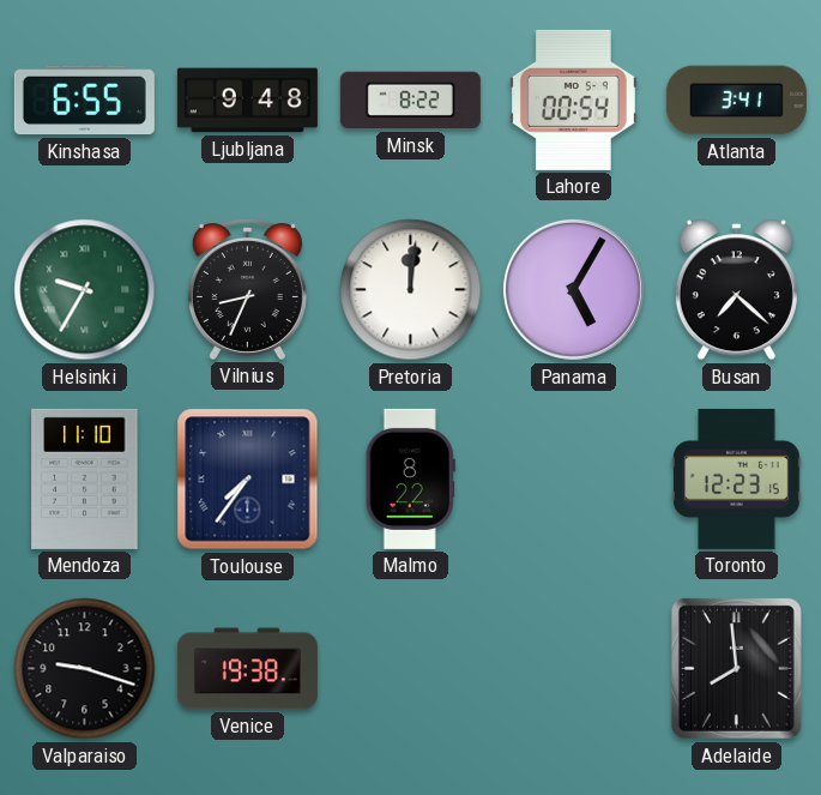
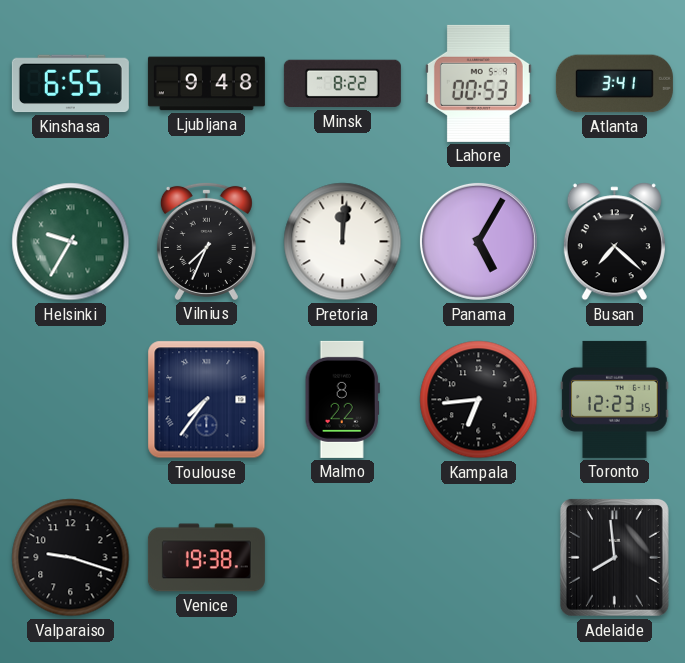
Lahore: 00:54 -> 00:53
Vilnius: 8:34 -> 7:34
Mendoza: 11:10 -> none
Kampala: none -> 6:44
